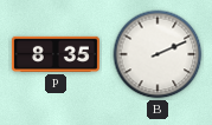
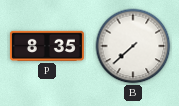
B: 2:11 -> 7:38
